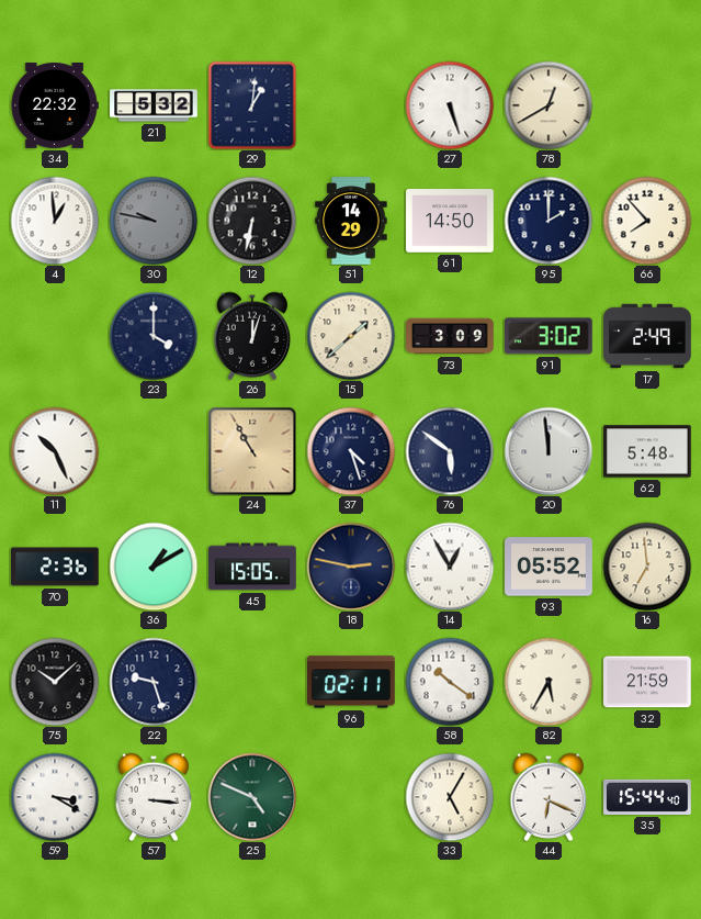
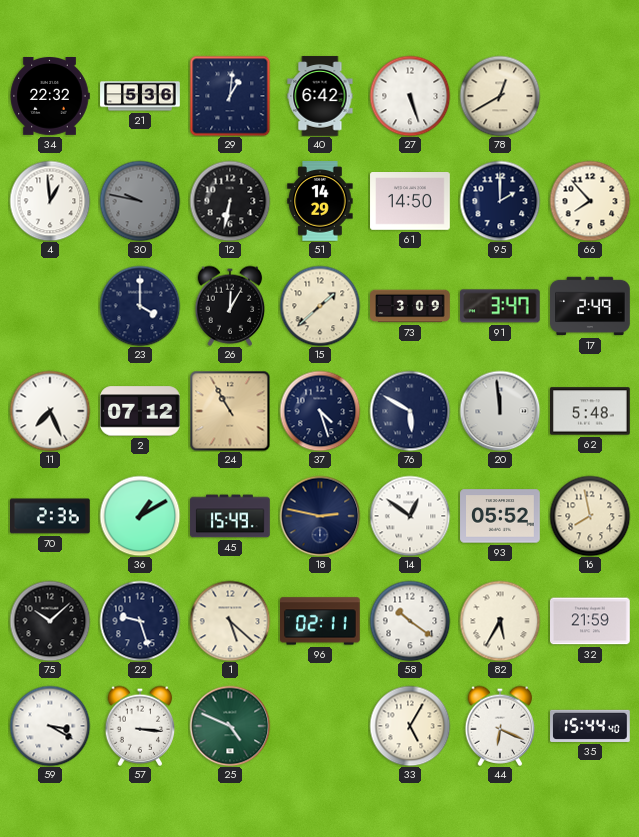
21: 5:32 -> 5:36
40: none -> 6:42
26: 12:03 -> 12:05
91: 3:02 -> 3:47
11: 10:26 -> 7:26
2: none -> 07:12
76: 5:51 -> 5:50
45: 15:05 -> 15:49
14: 12:55 -> 12:51
16: 6:59 -> 7:58
1: none -> 5:22
